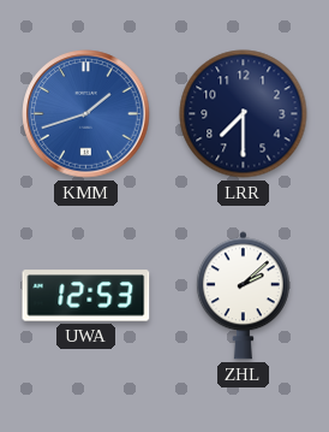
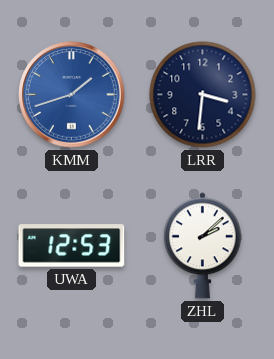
LRR: 7:30 -> 3:31
